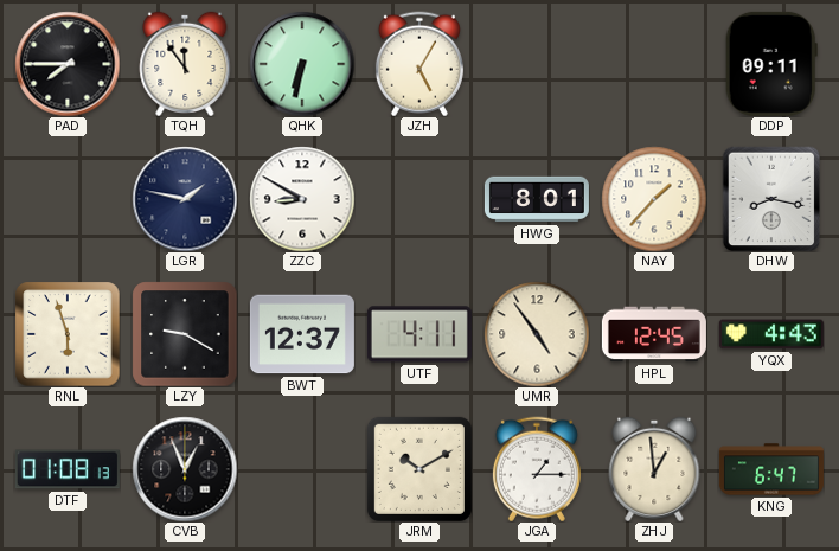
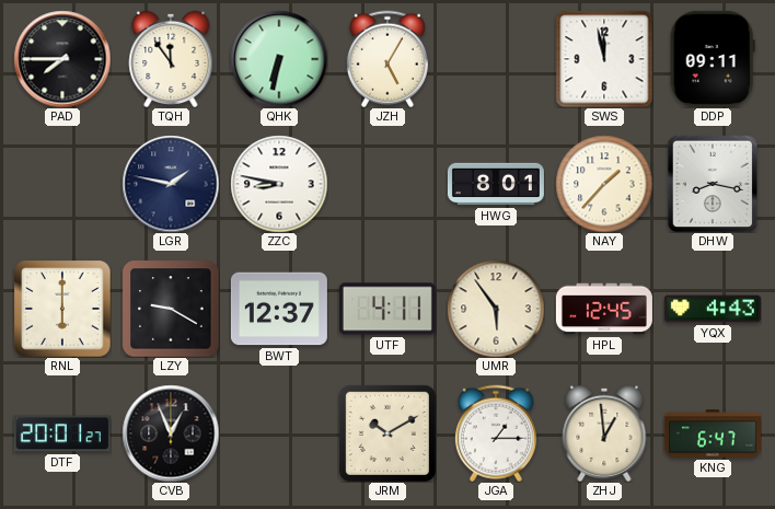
SWS: none -> 11:58
ZZC: 8:50 -> 8:47
RNL: 5:57 -> 6:00
UMR: 4:54 -> 5:54
DTF: 01:08 -> 20:01
